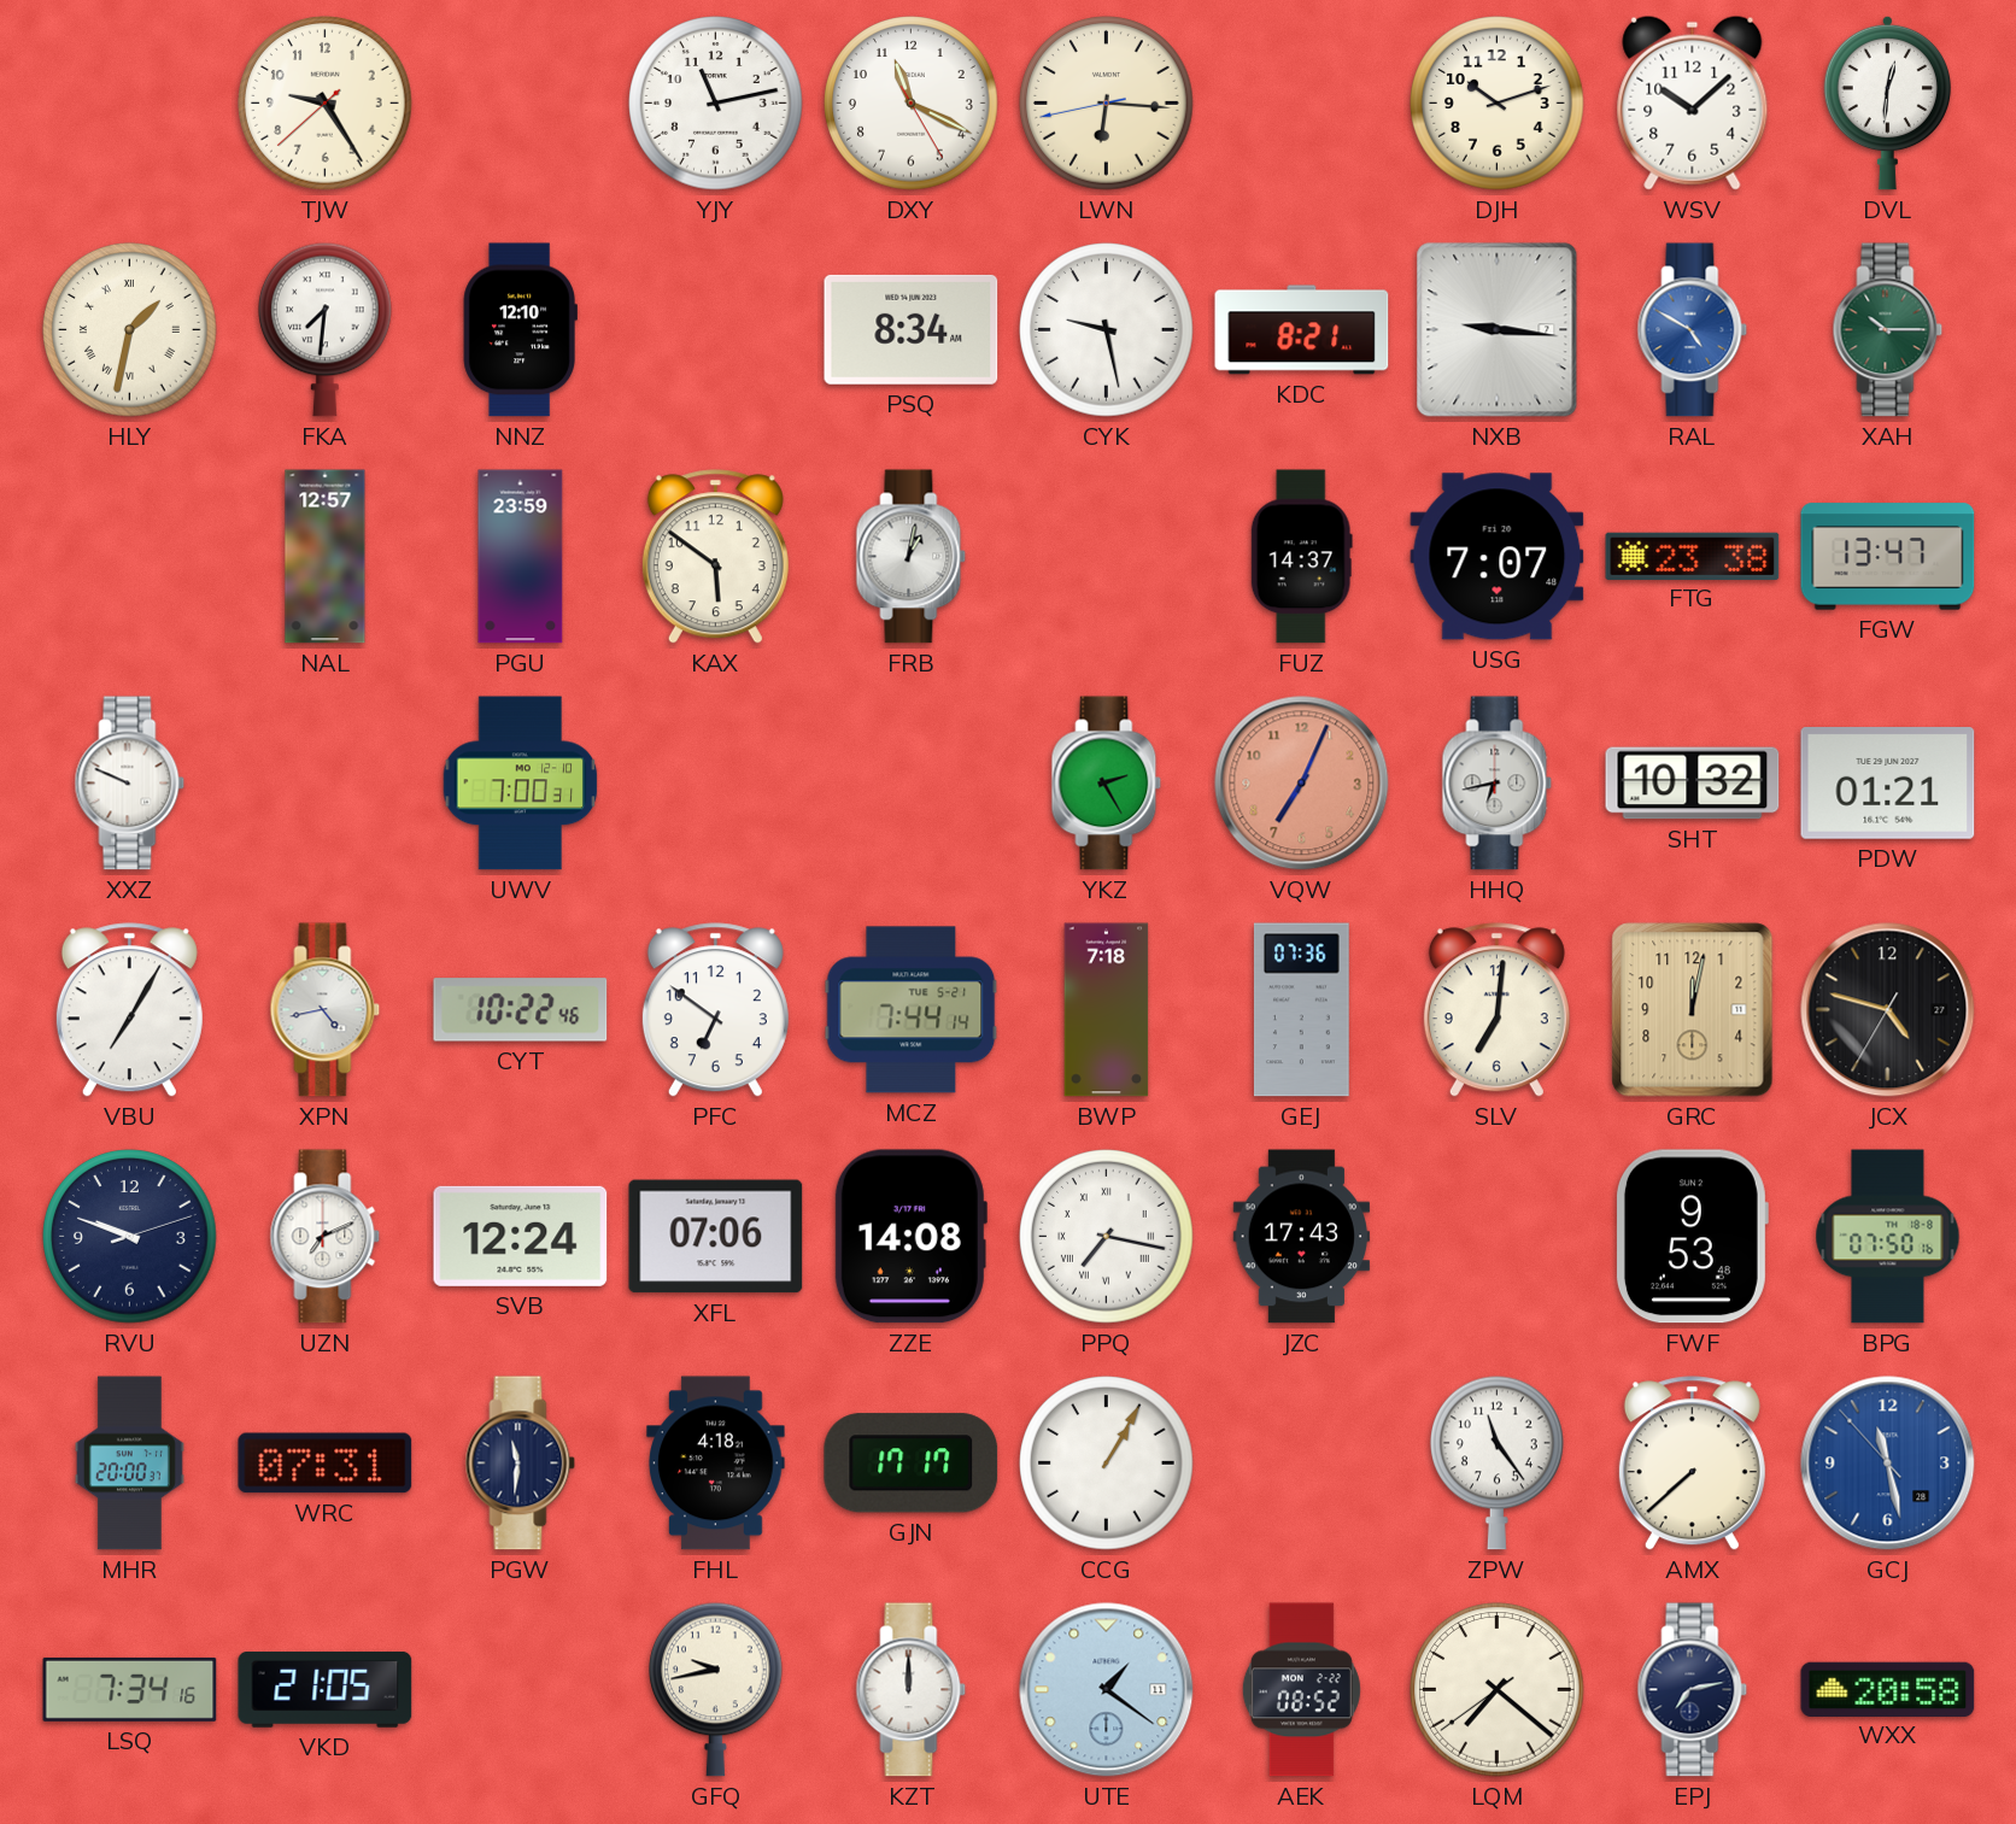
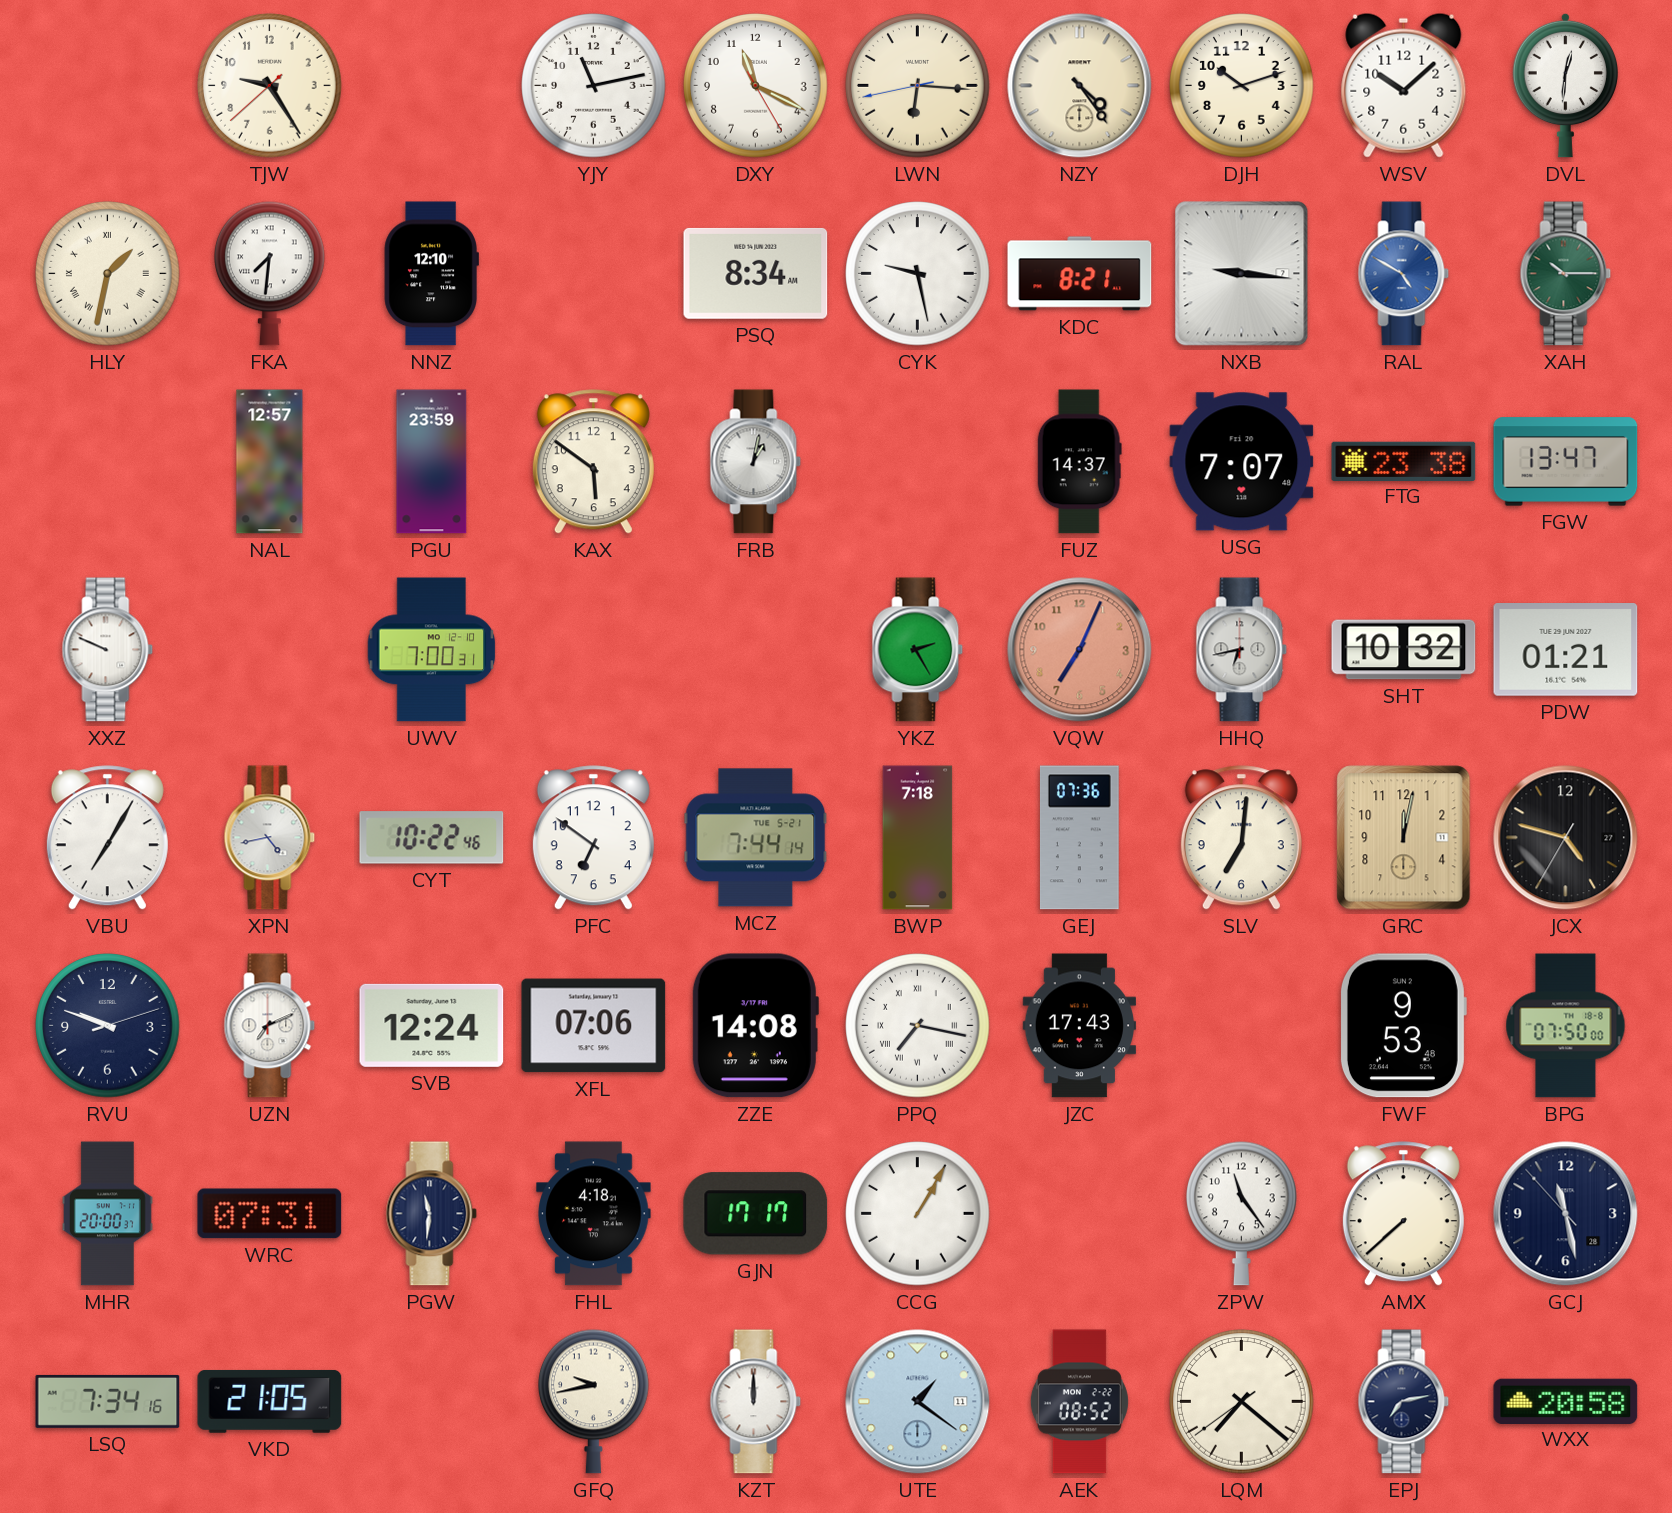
NZY: none -> 4:24
BPG: 07:50:16 -> 07:50:00
GCJ dial: blue -> navy
